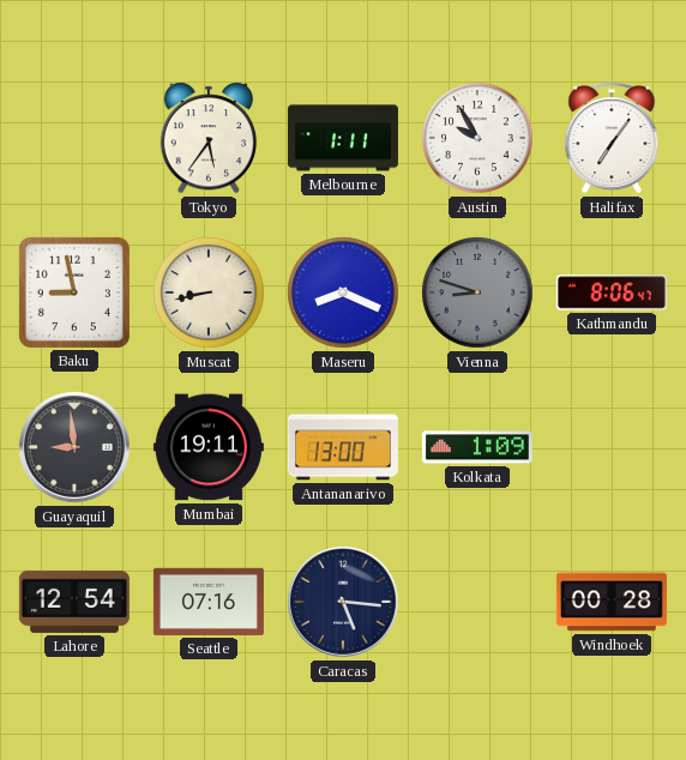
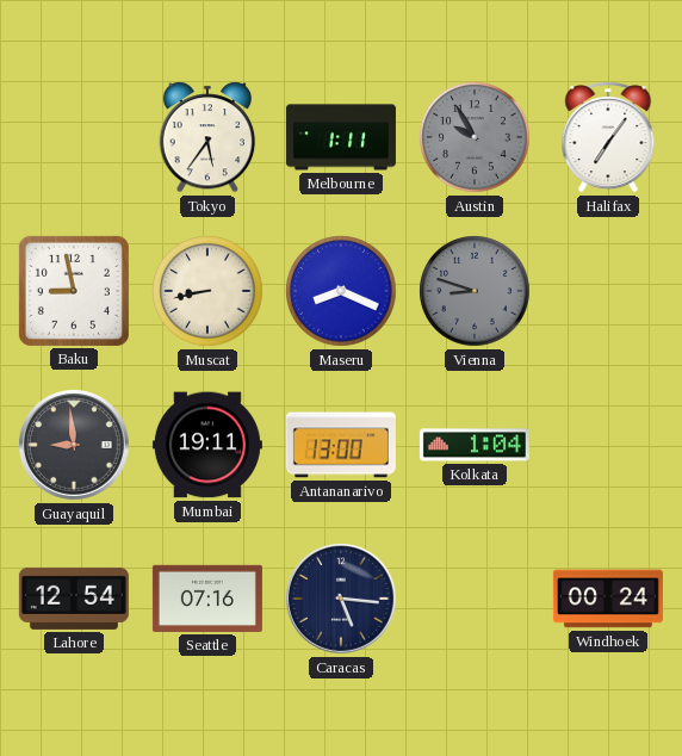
Austin dial: white -> grey
Kathmandu: 8:06 -> none
Kolkata: 1:09 -> 1:04
Windhoek: 00:28 -> 00:24
